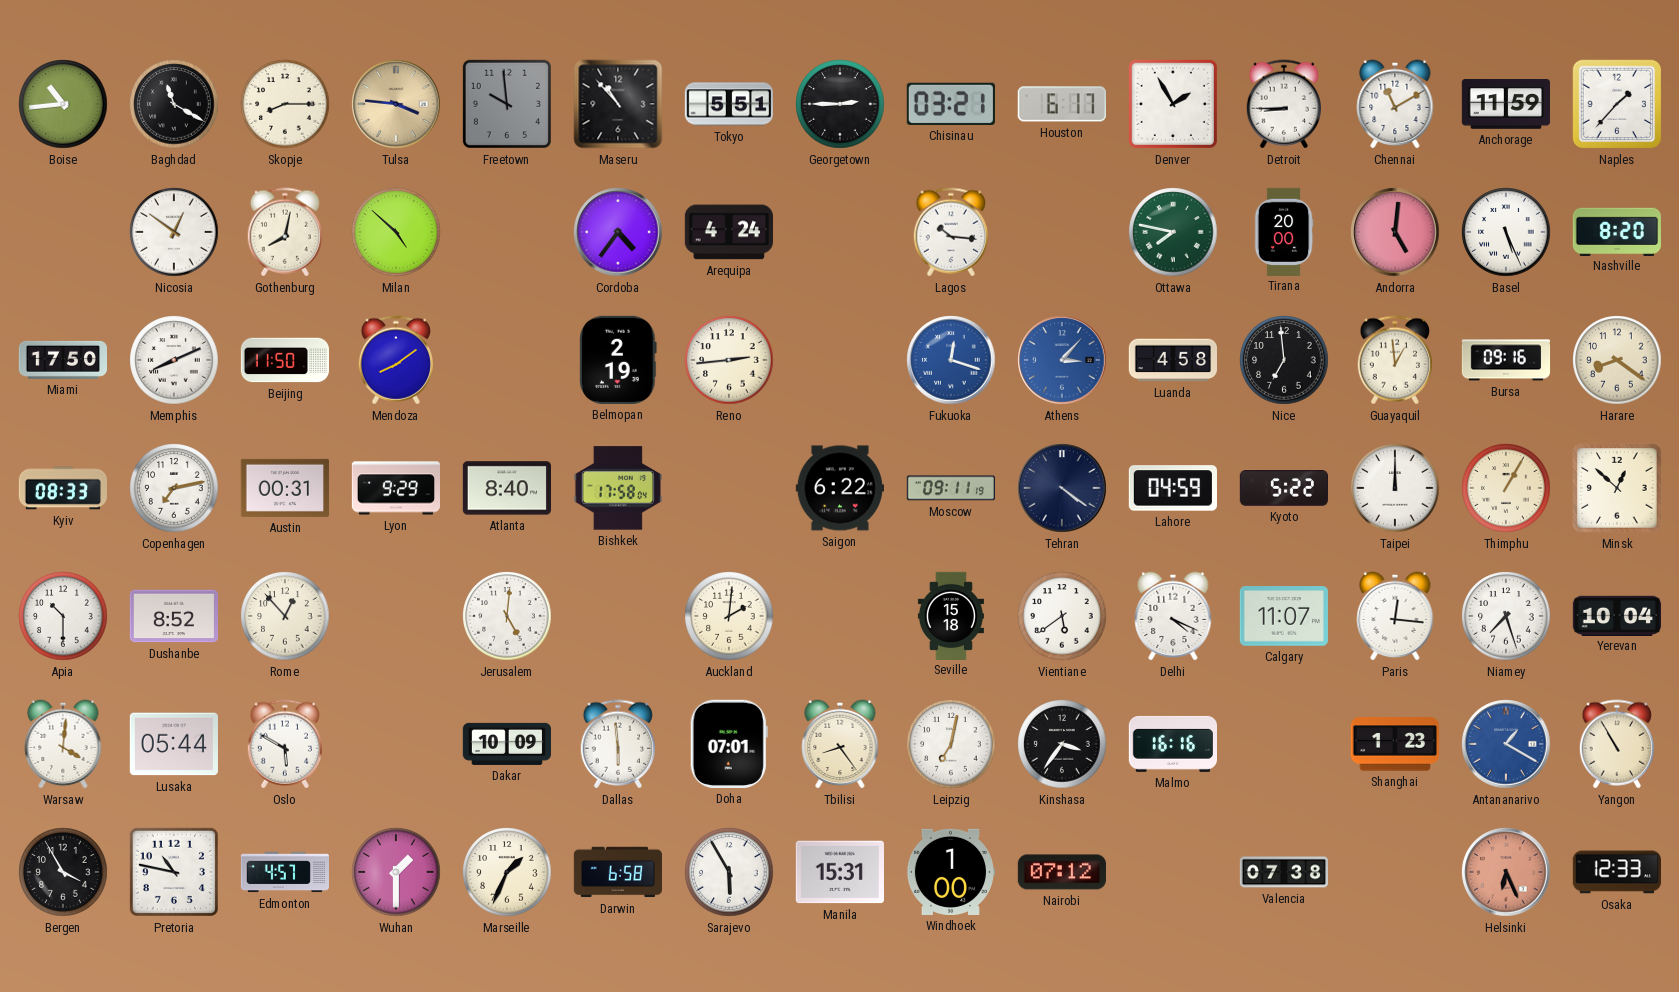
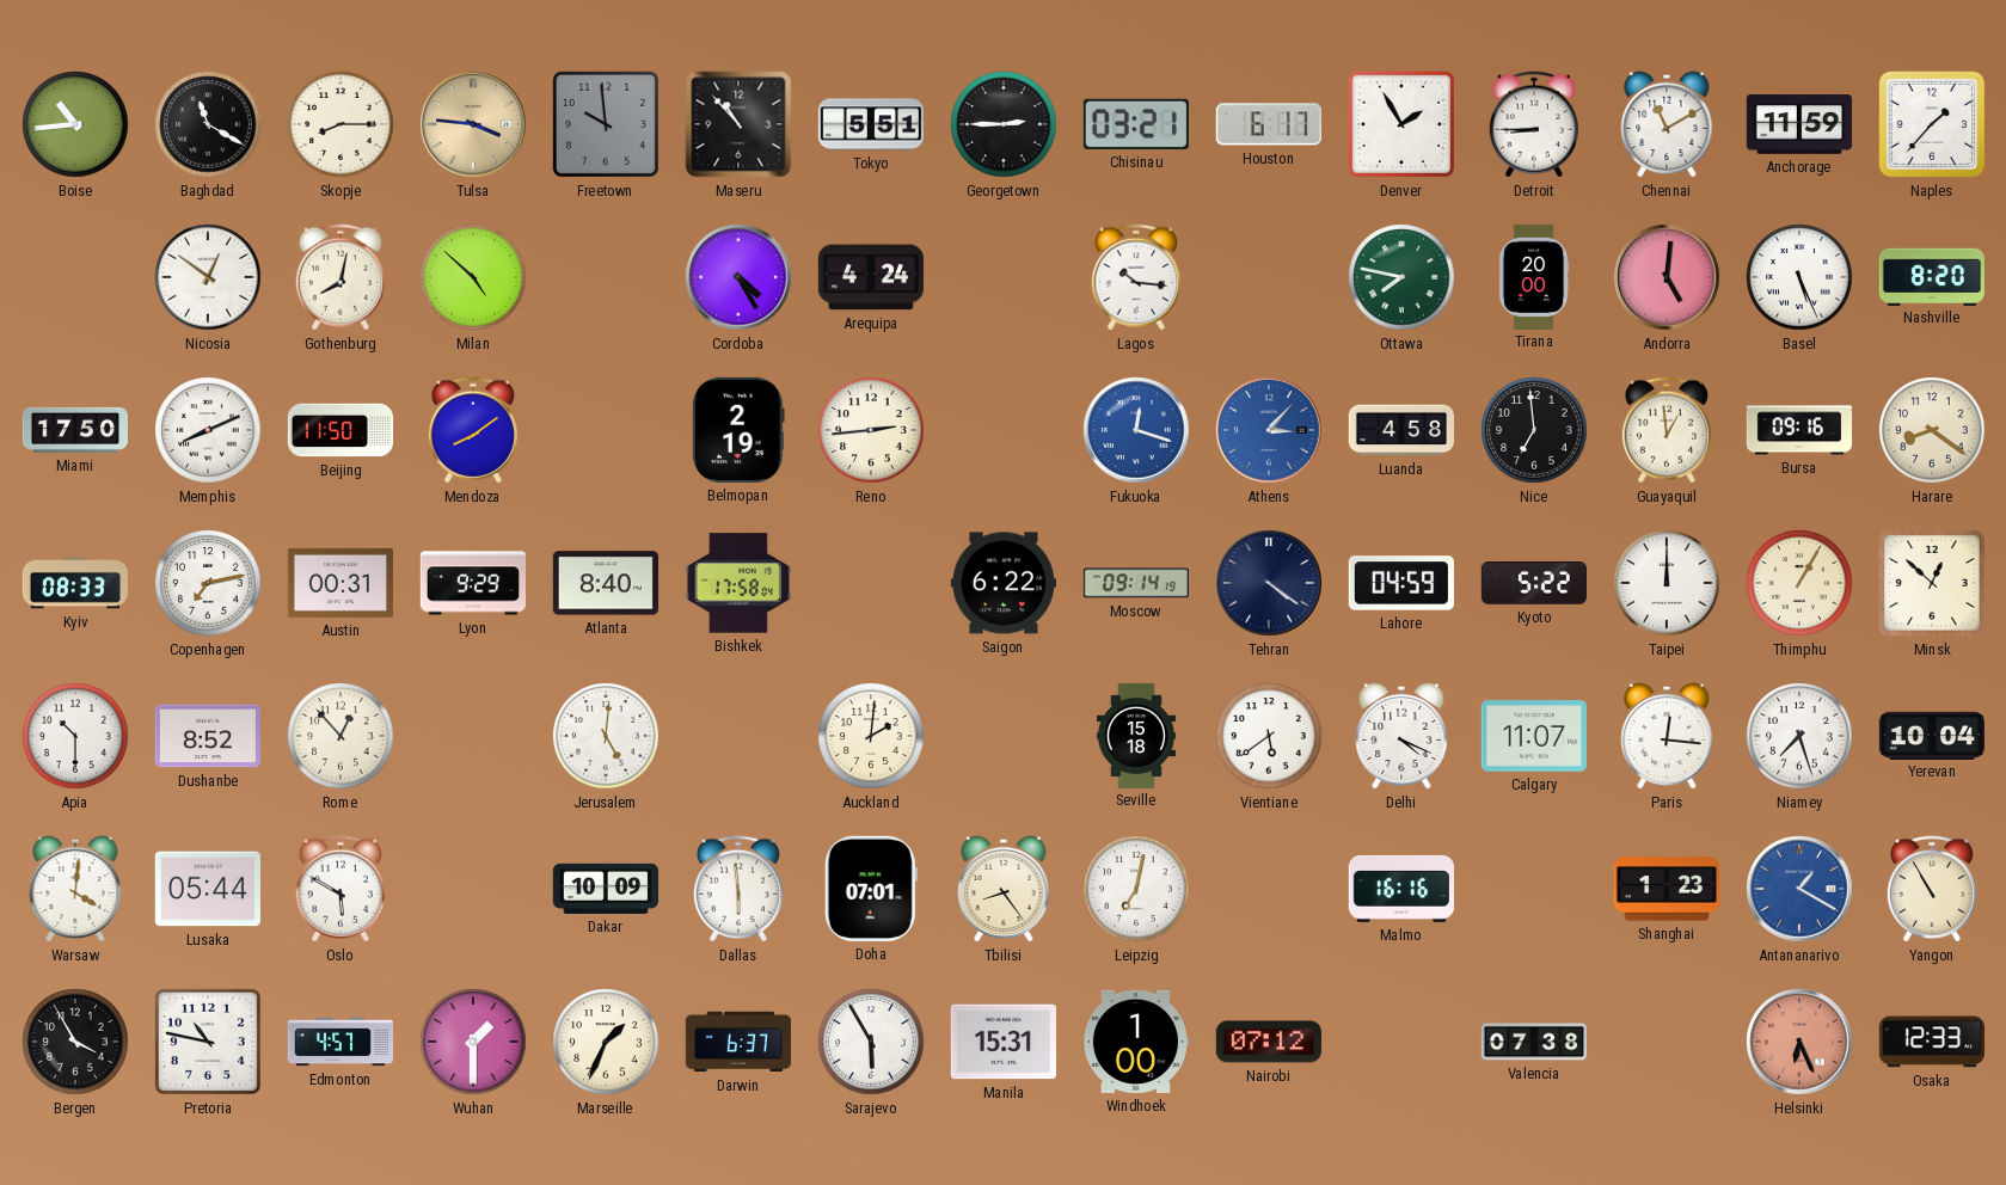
Cordoba: 4:36 -> 4:25
Moscow: 09:11 -> 09:14
Kinshasa: 3:36 -> none
Darwin: 6:58 -> 6:37
